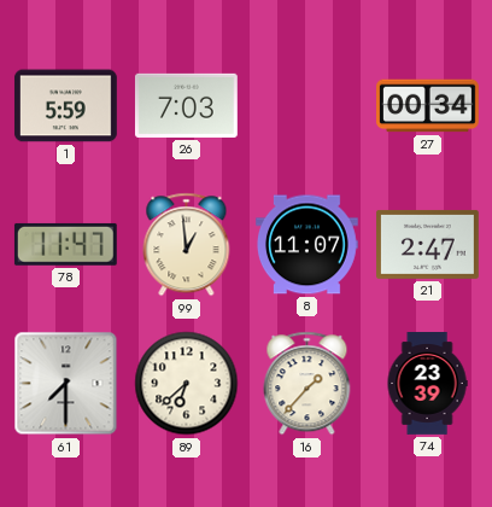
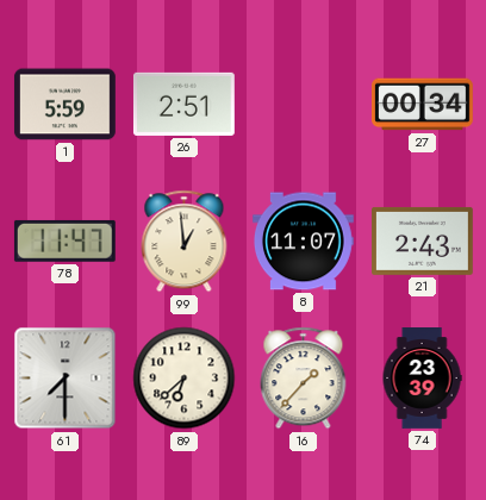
26: 7:03 -> 2:51
21: 2:47 -> 2:43
